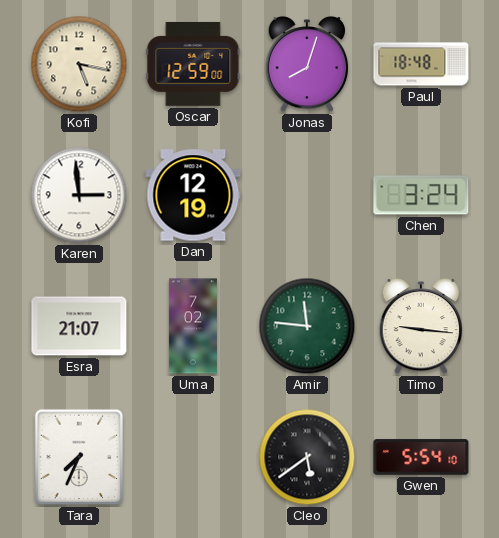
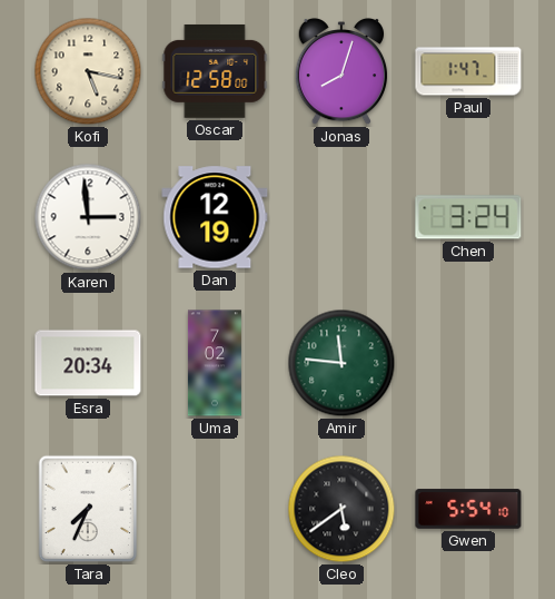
Oscar: 12:59 -> 12:58
Paul: 18:48 -> 1:47
Esra: 21:07 -> 20:34
Timo: 9:16 -> none
